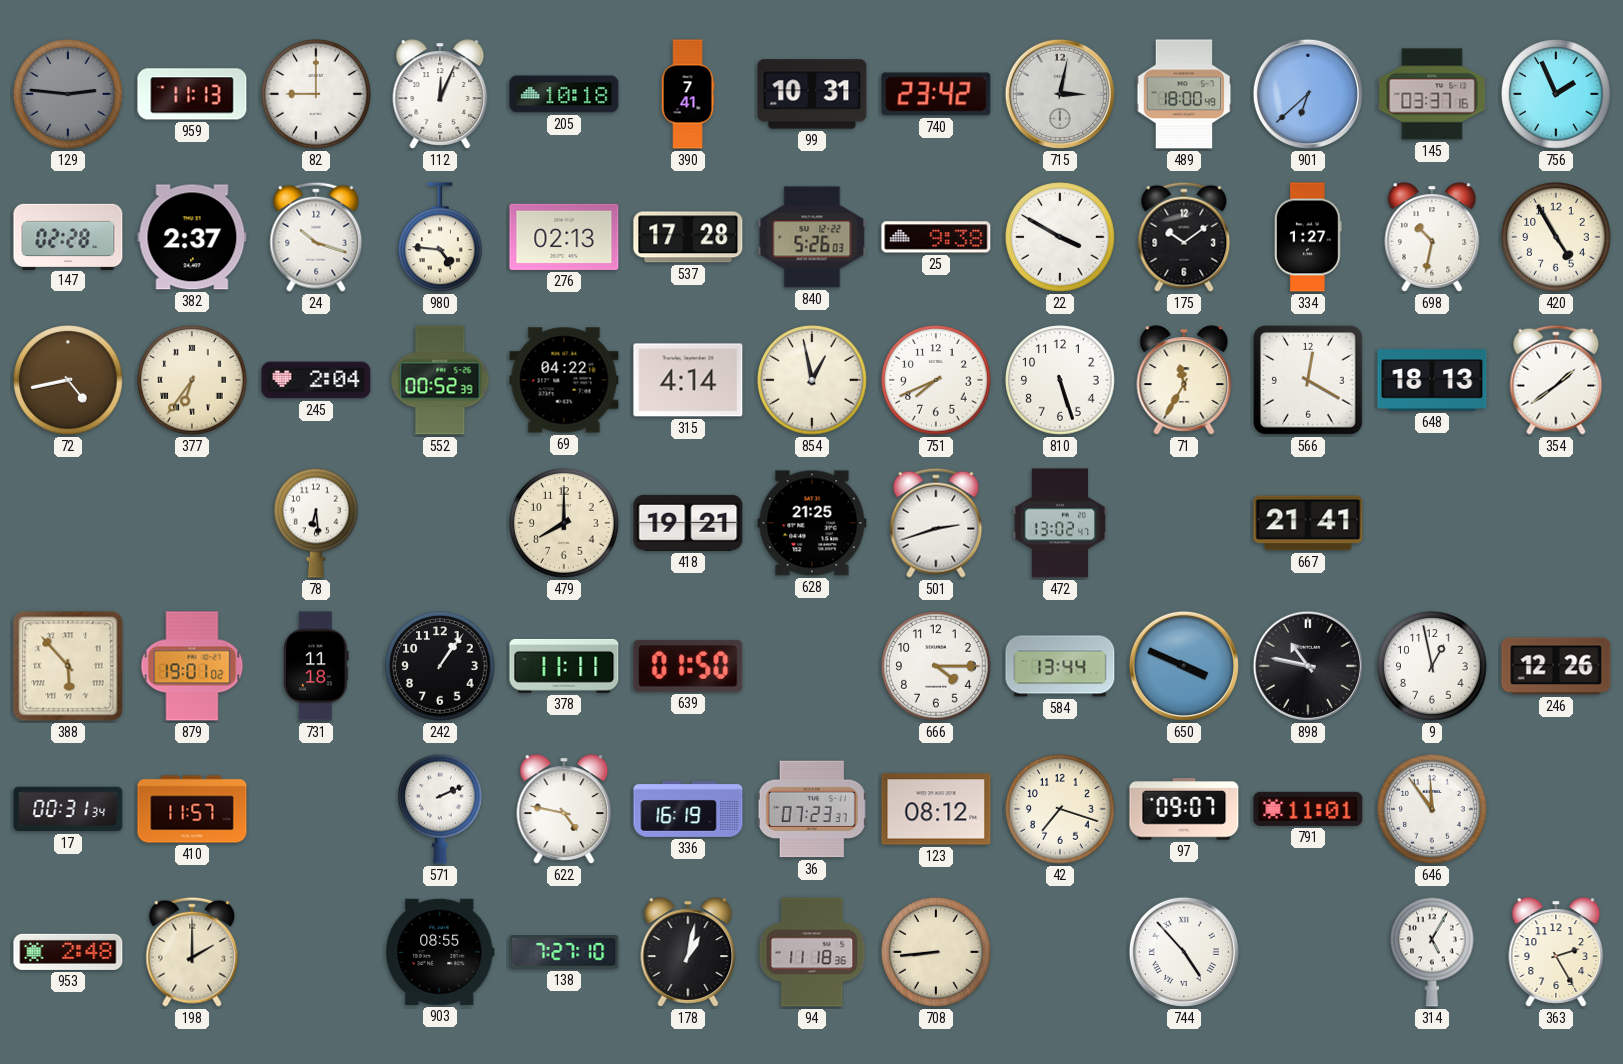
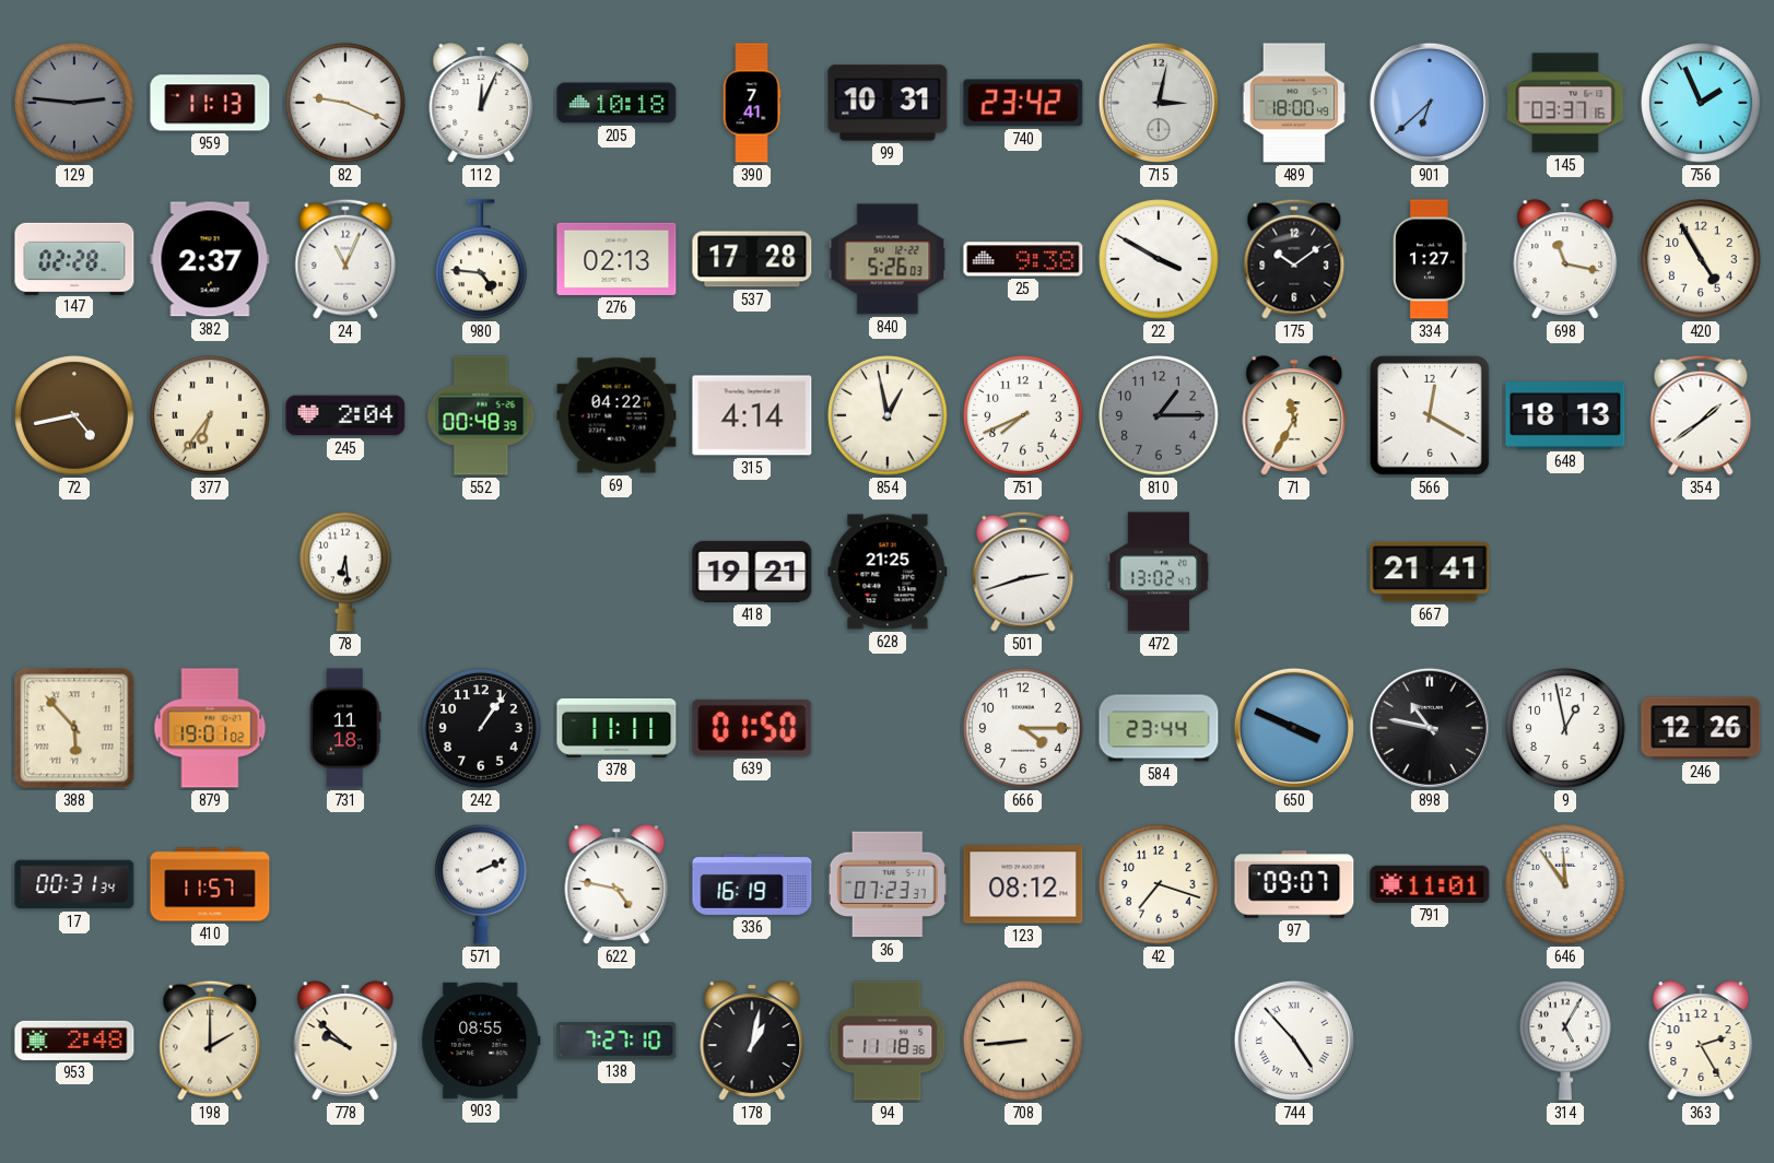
82: 9:00 -> 9:19
24: 10:18 -> 11:04
698: 10:32 -> 11:17
552: 00:52 -> 00:48
810: 5:27 -> 1:15
810 dial: white -> grey
479: 8:00 -> none
584: 13:44 -> 23:44
778: none -> 9:52
